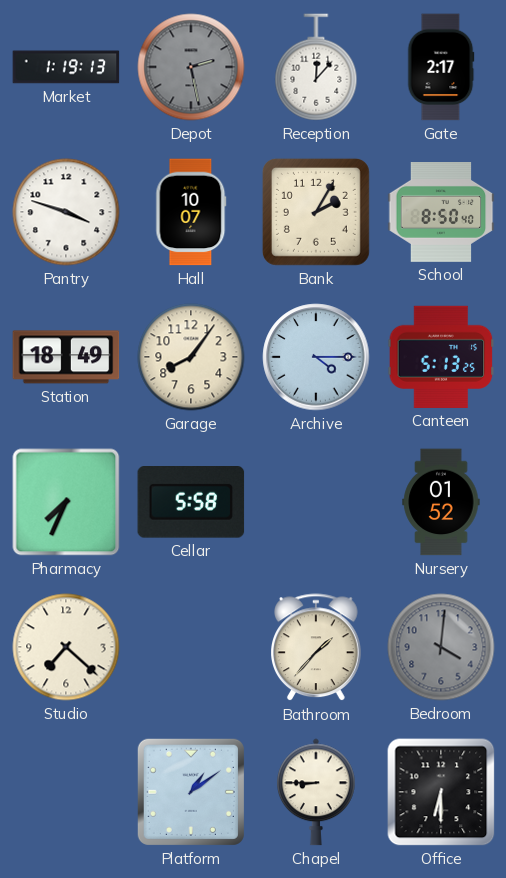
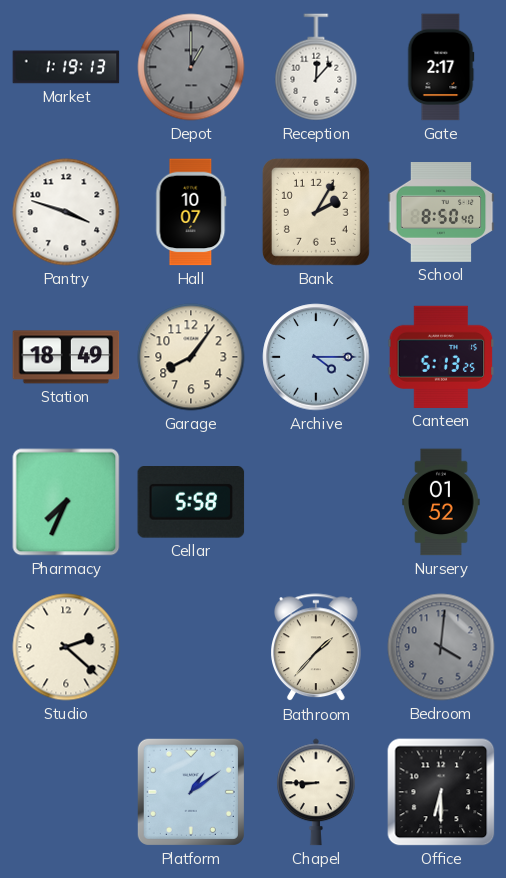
Depot: 2:28 -> 1:00
Studio: 7:22 -> 2:22
